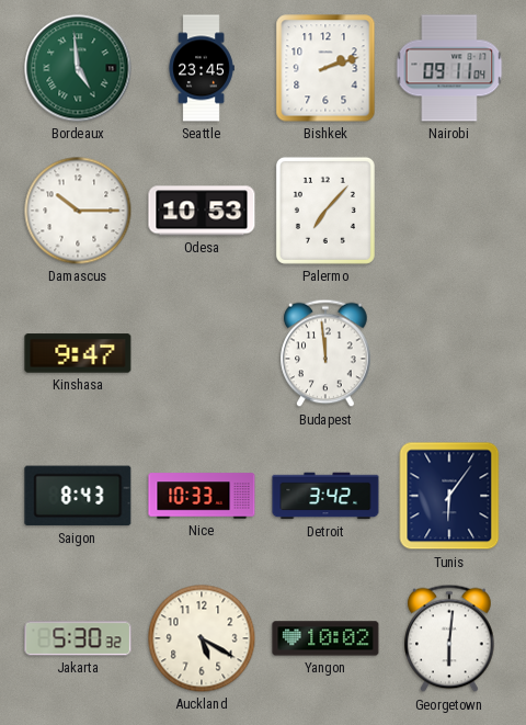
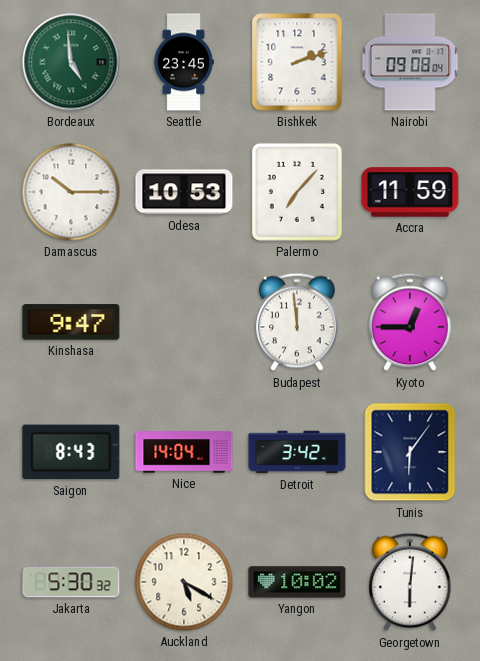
Nairobi: 09:11 -> 09:08
Accra: none -> 11:59
Kyoto: none -> 12:45
Nice: 10:33 -> 14:04
